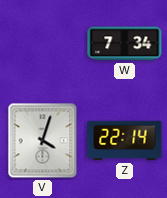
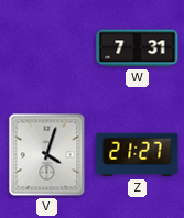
W: 7:34 -> 7:31
Z: 22:14 -> 21:27
